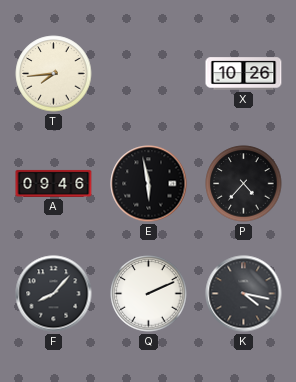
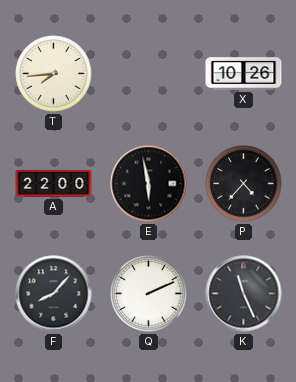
A: 09:46 -> 22:00
K: 4:17 -> 11:26
